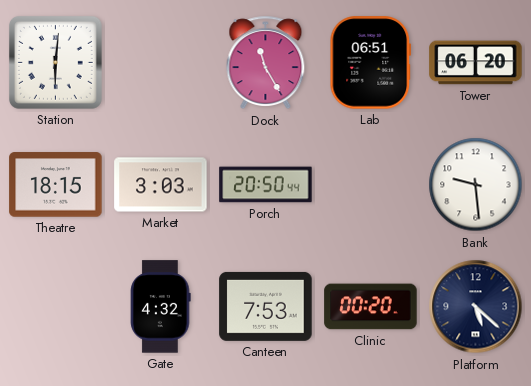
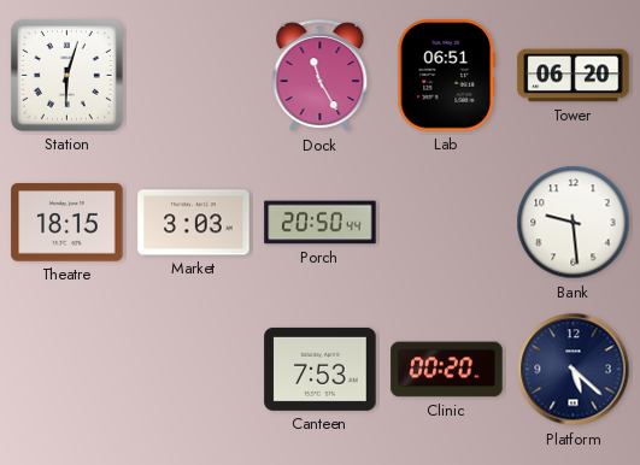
Station: 6:01 -> 6:03
Gate: 4:32 -> none
